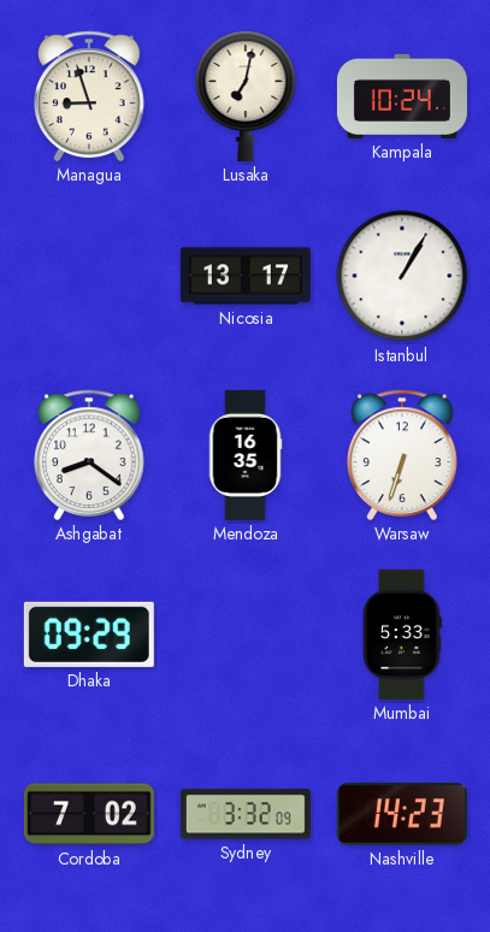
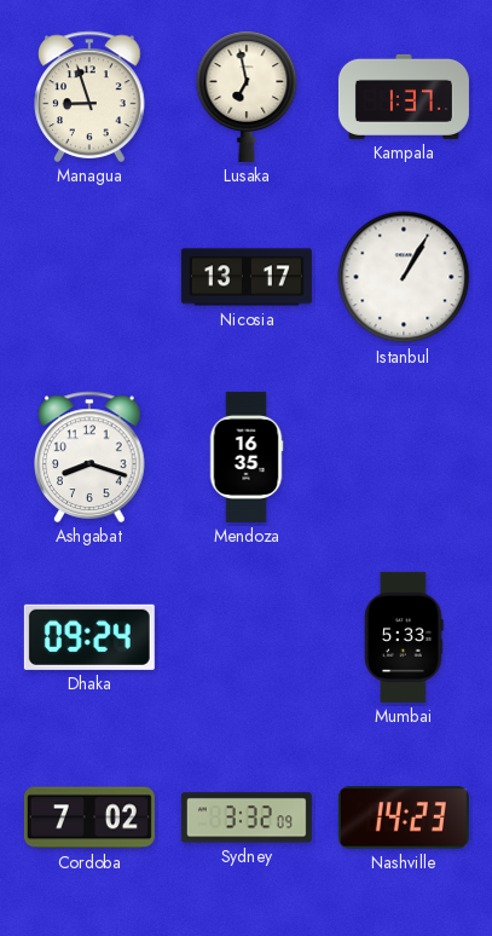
Lusaka: 7:02 -> 6:58
Kampala: 10:24 -> 1:37
Ashgabat: 8:21 -> 8:18
Warsaw: 6:33 -> none
Dhaka: 09:29 -> 09:24
